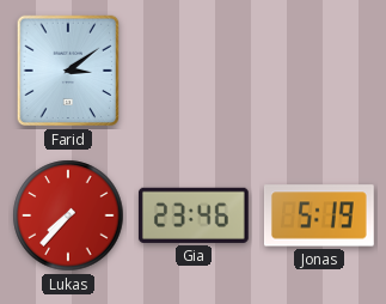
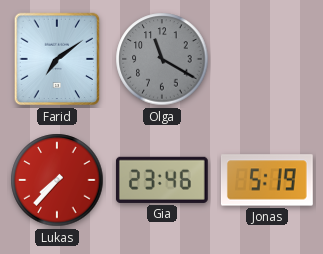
Farid: 3:09 -> 7:09
Olga: none -> 11:20
